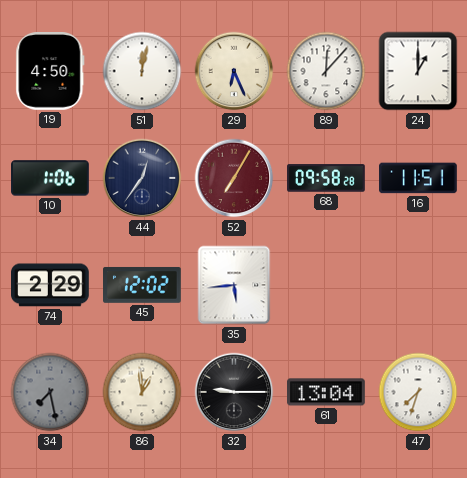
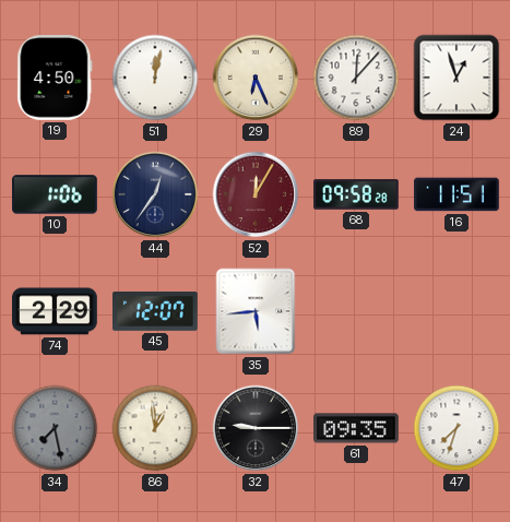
24: 1:00 -> 12:57
52: 7:05 -> 12:05
45: 12:02 -> 12:07
61: 13:04 -> 09:35
